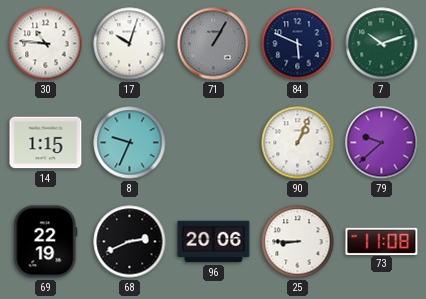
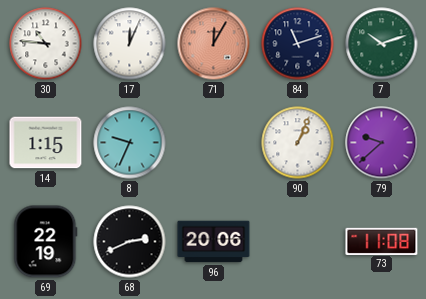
17: 10:03 -> 12:04
71: 1:05 -> 12:05
71 dial: grey -> salmon
84: 5:49 -> 11:12
25: 8:45 -> none
